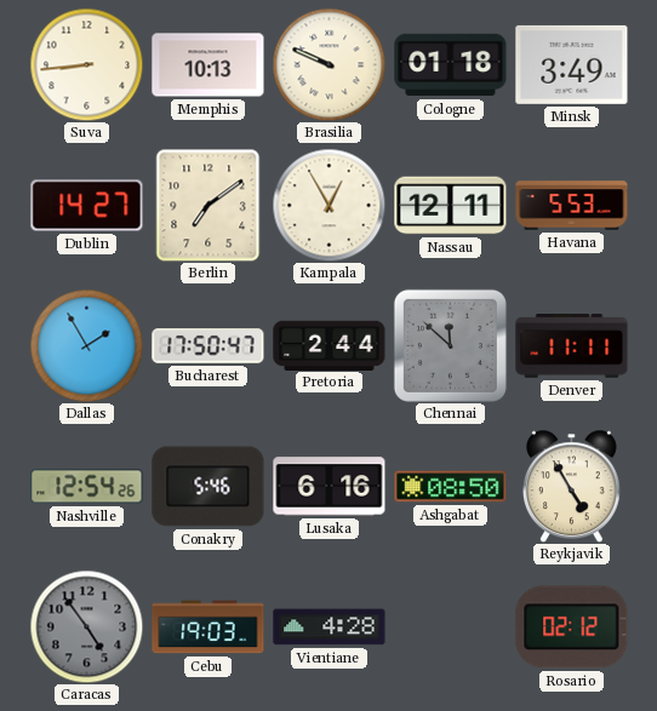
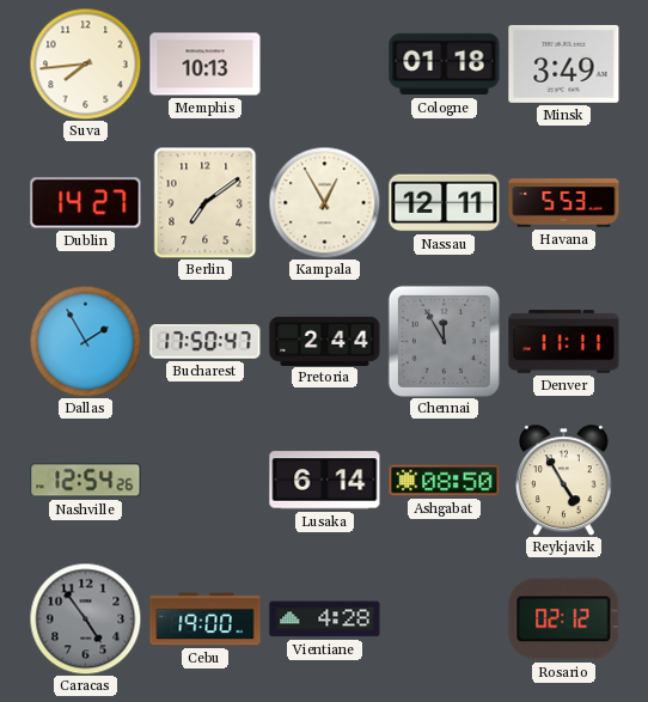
Suva: 8:44 -> 7:44
Brasilia: 9:49 -> none
Chennai: 11:52 -> 11:55
Conakry: 5:46 -> none
Lusaka: 6:16 -> 6:14
Cebu: 19:03 -> 19:00
